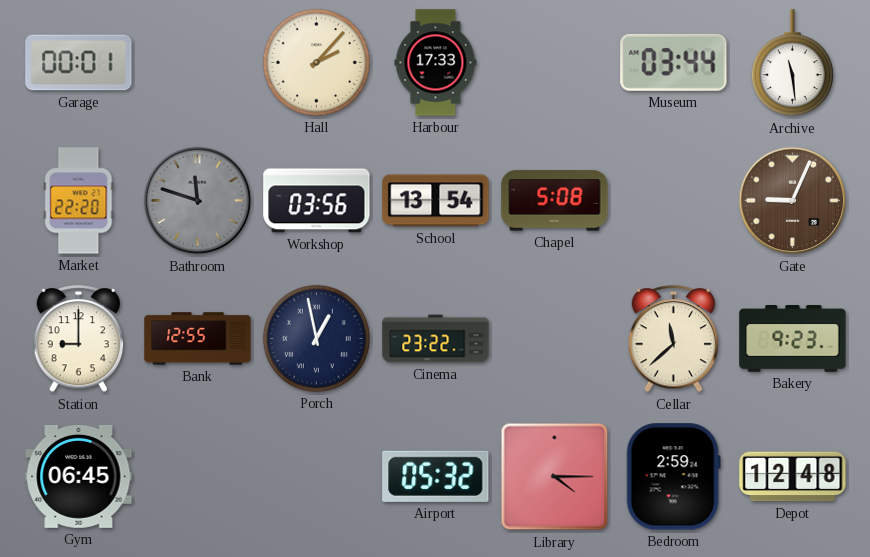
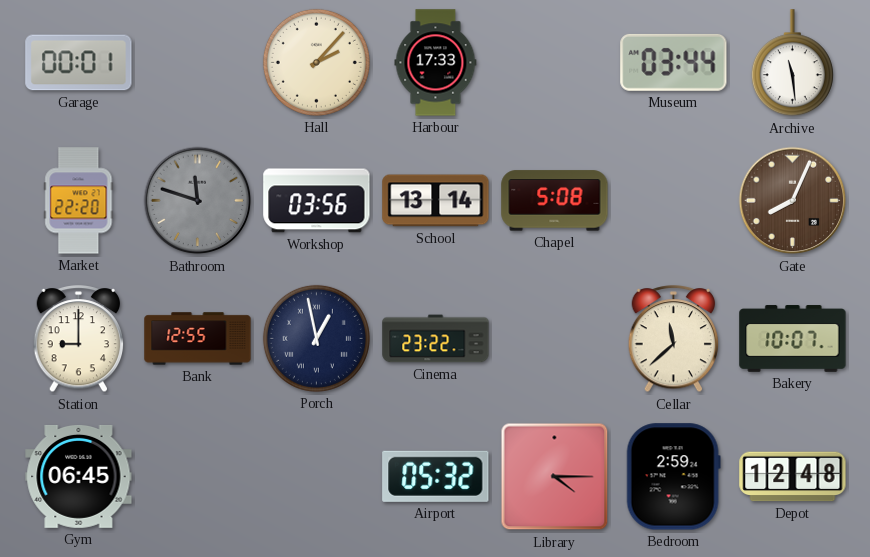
School: 13:54 -> 13:14
Gate: 9:04 -> 8:04
Bakery: 9:23 -> 10:07
